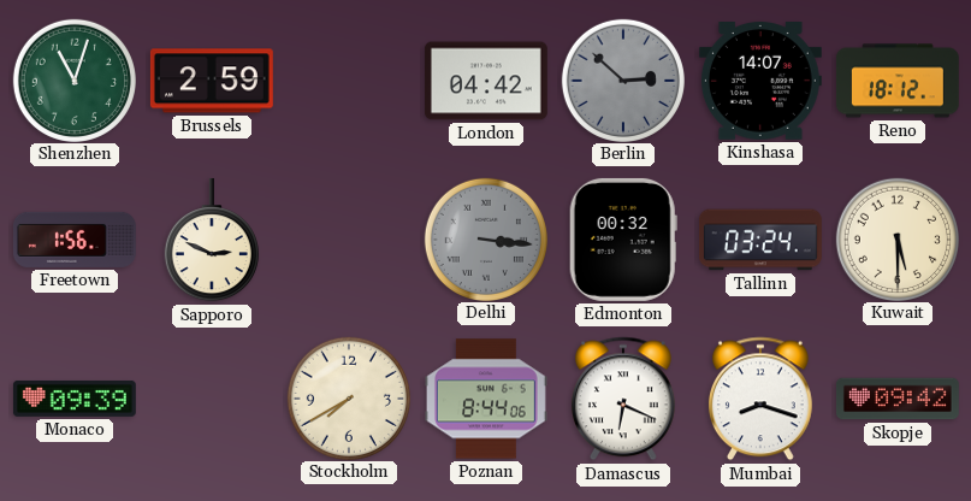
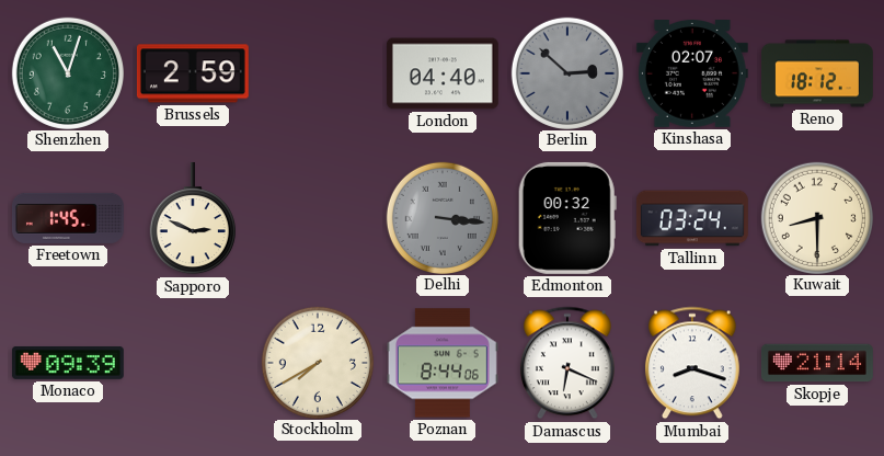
London: 04:42 -> 04:40
Kinshasa: 14:07 -> 02:07
Freetown: 1:56 -> 1:45
Kuwait: 5:30 -> 8:30
Skopje: 09:42 -> 21:14
